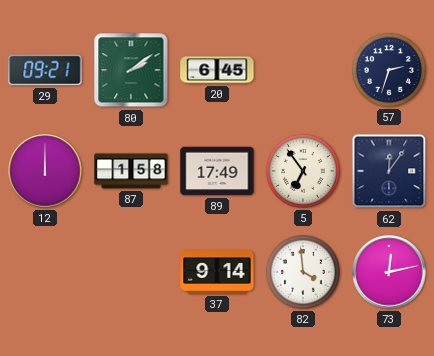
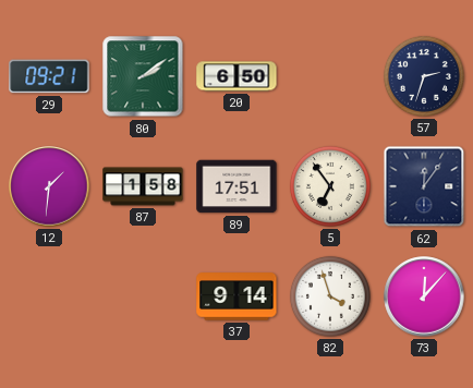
20: 6:45 -> 6:50
12: 12:00 -> 1:31
89: 17:49 -> 17:51
82: 3:59 -> 3:57
73: 12:13 -> 12:07
